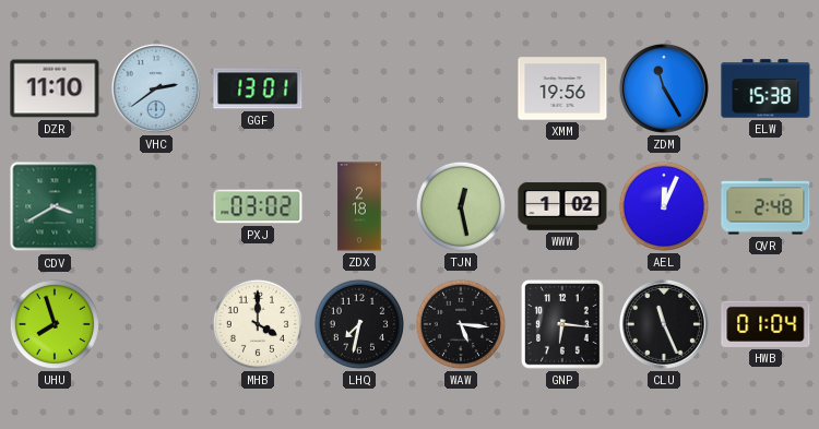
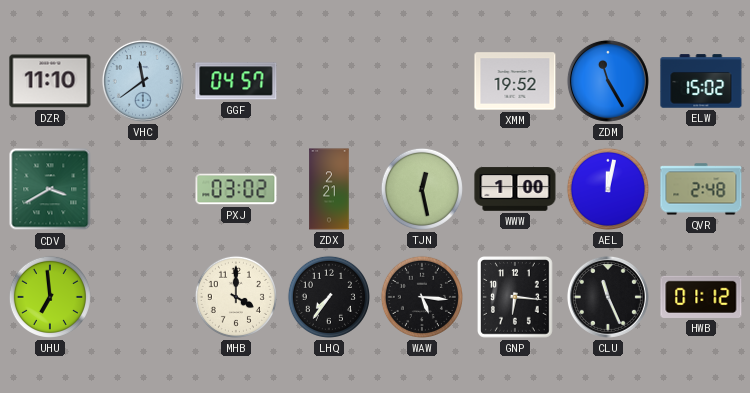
VHC: 2:39 -> 11:39
GGF: 13:01 -> 04:57
XMM: 19:56 -> 19:52
ELW: 15:38 -> 15:02
ZDX: 2:18 -> 2:21
WWW: 1:02 -> 1:00
AEL: 12:04 -> 12:02
UHU: 7:57 -> 6:59
LHQ: 7:32 -> 7:36
HWB: 01:04 -> 01:12
